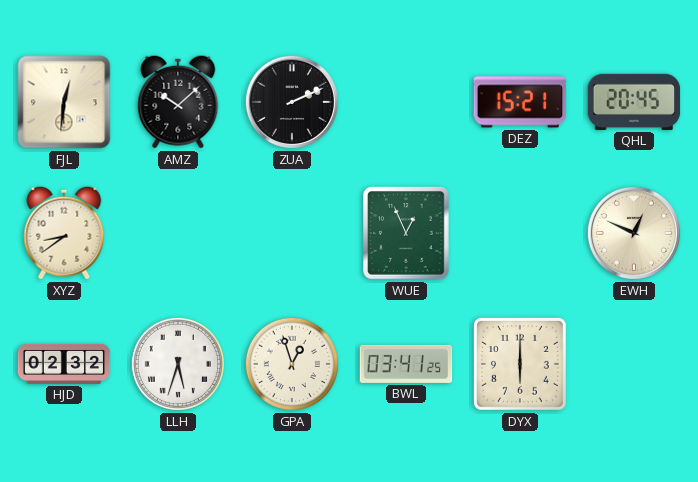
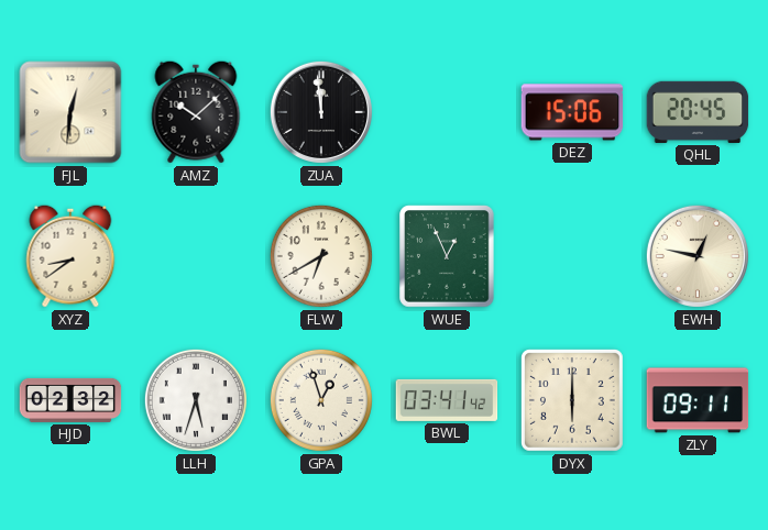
ZUA: 2:11 -> 11:59
DEZ: 15:21 -> 15:06
FLW: none -> 6:40
EWH: 12:49 -> 12:47
BWL: 03:41:25 -> 03:41:42
ZLY: none -> 09:11
